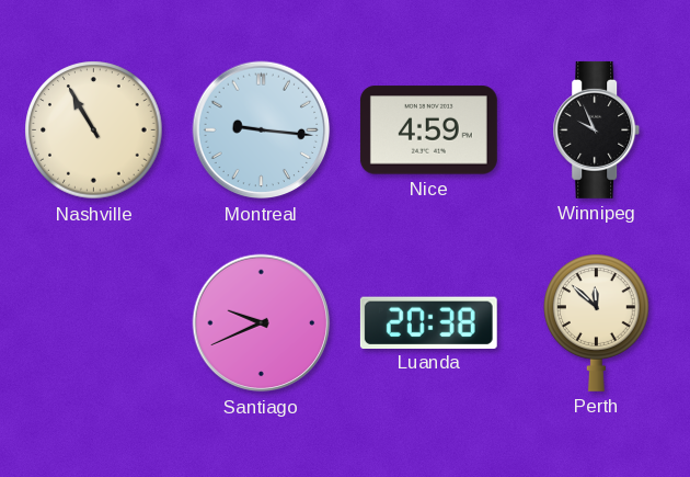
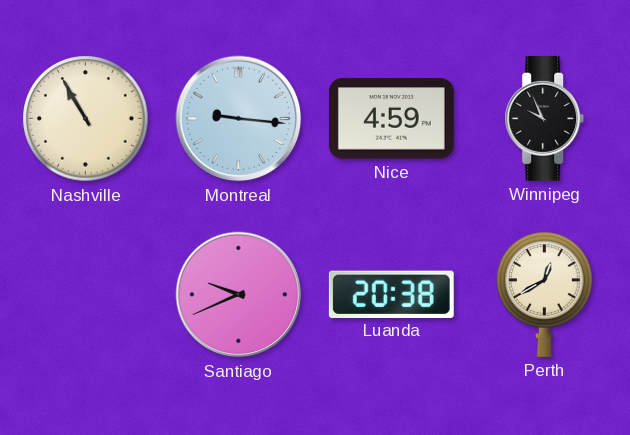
Perth: 11:52 -> 12:40
